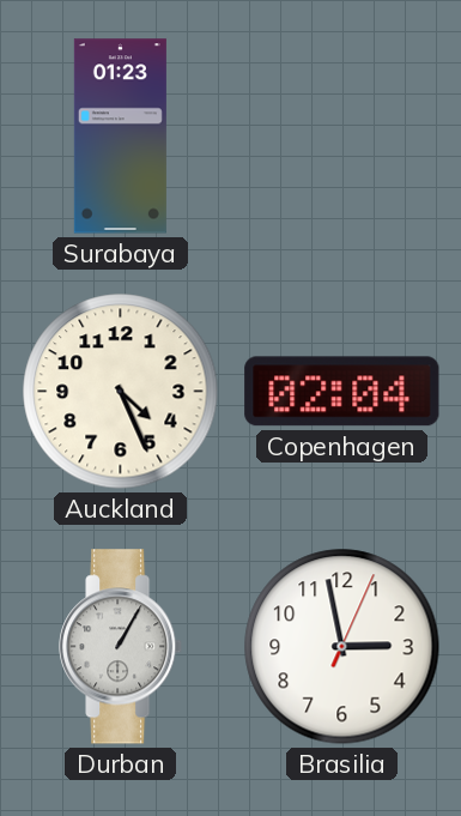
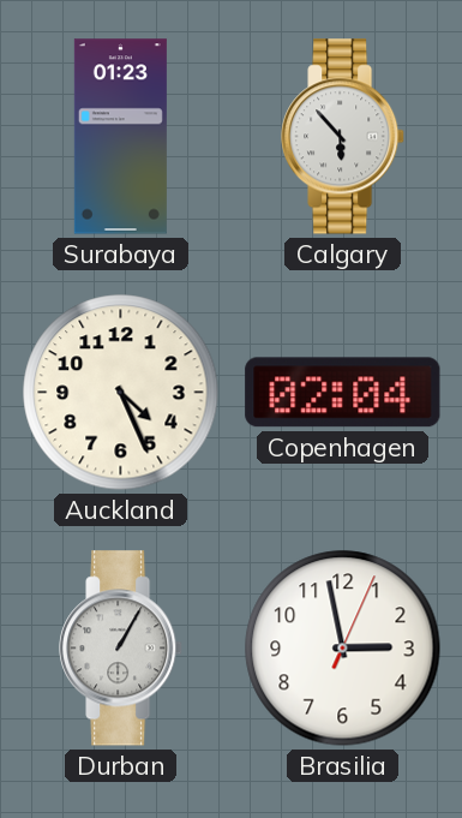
Calgary: none -> 5:53
